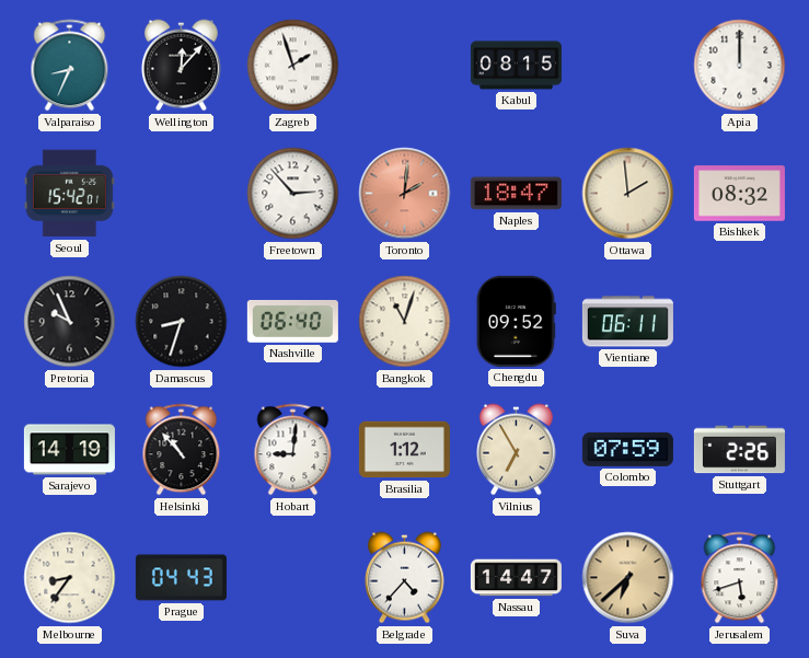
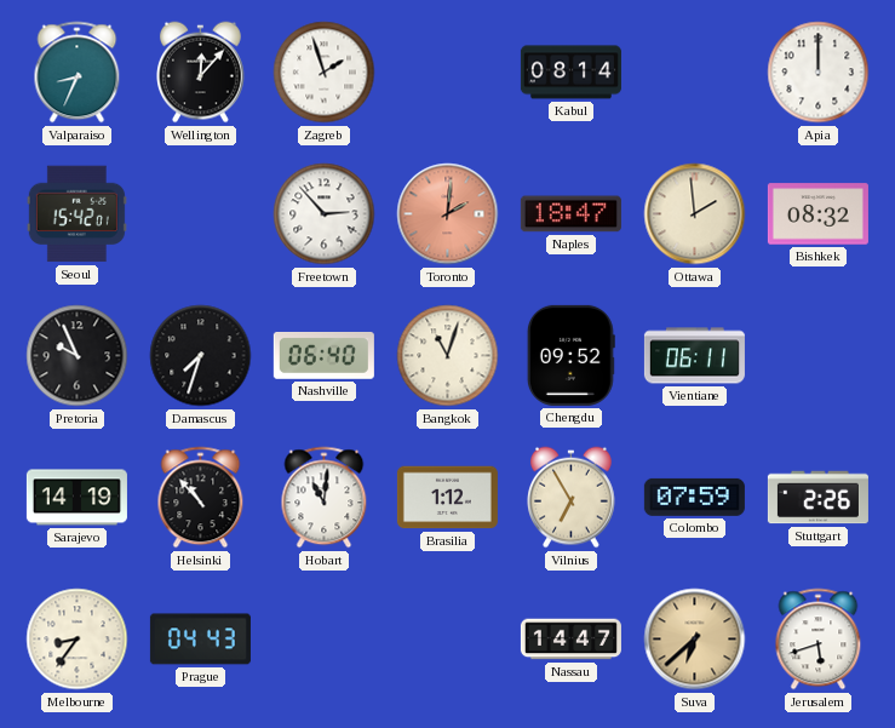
Kabul: 08:15 -> 08:14
Damascus: 8:33 -> 7:33
Hobart: 9:01 -> 11:01
Belgrade: 4:37 -> none
